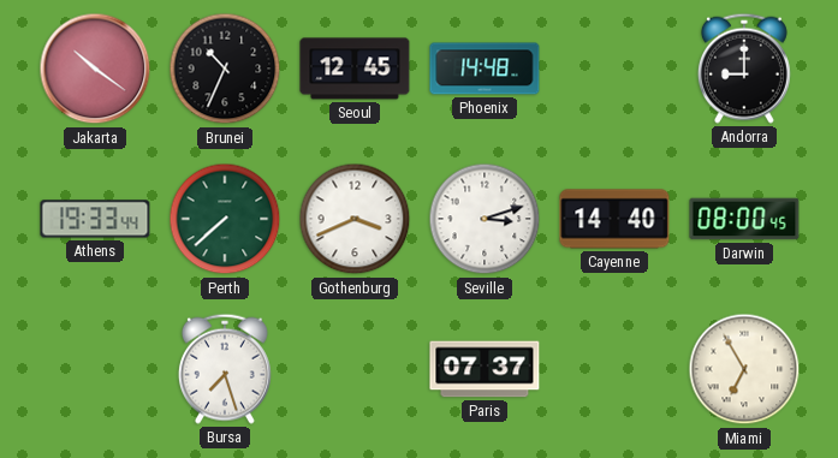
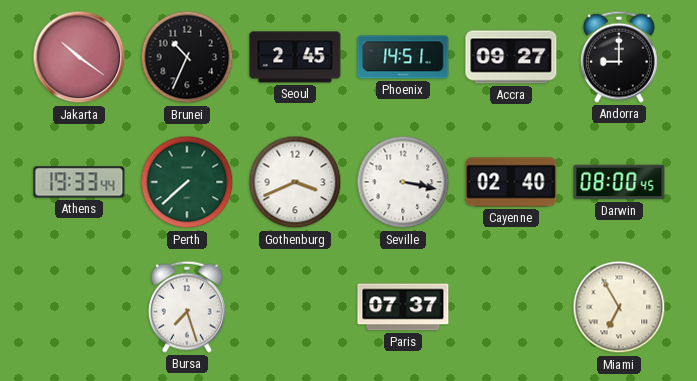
Seoul: 12:45 -> 2:45
Phoenix: 14:48 -> 14:51
Accra: none -> 09:27
Seville: 3:12 -> 3:17
Cayenne: 14:40 -> 02:40
